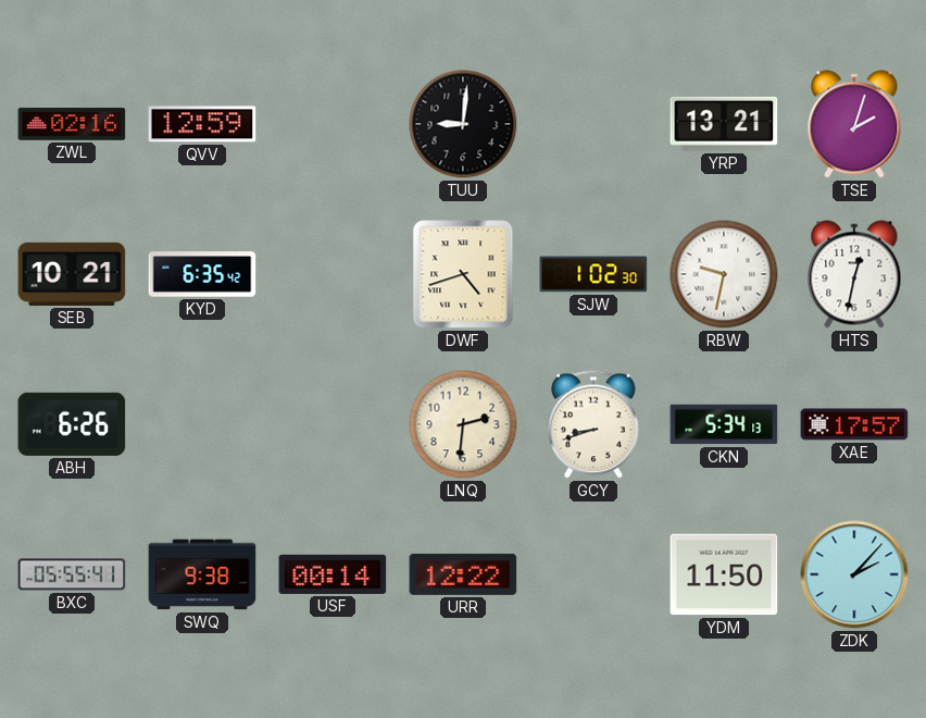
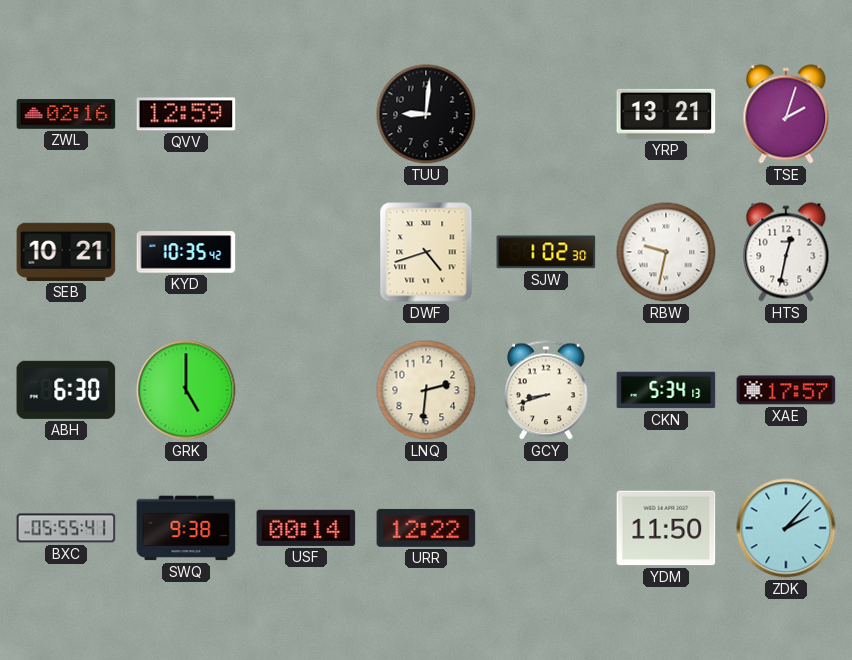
KYD: 6:35 -> 10:35
ABH: 6:26 -> 6:30
GRK: none -> 5:00
